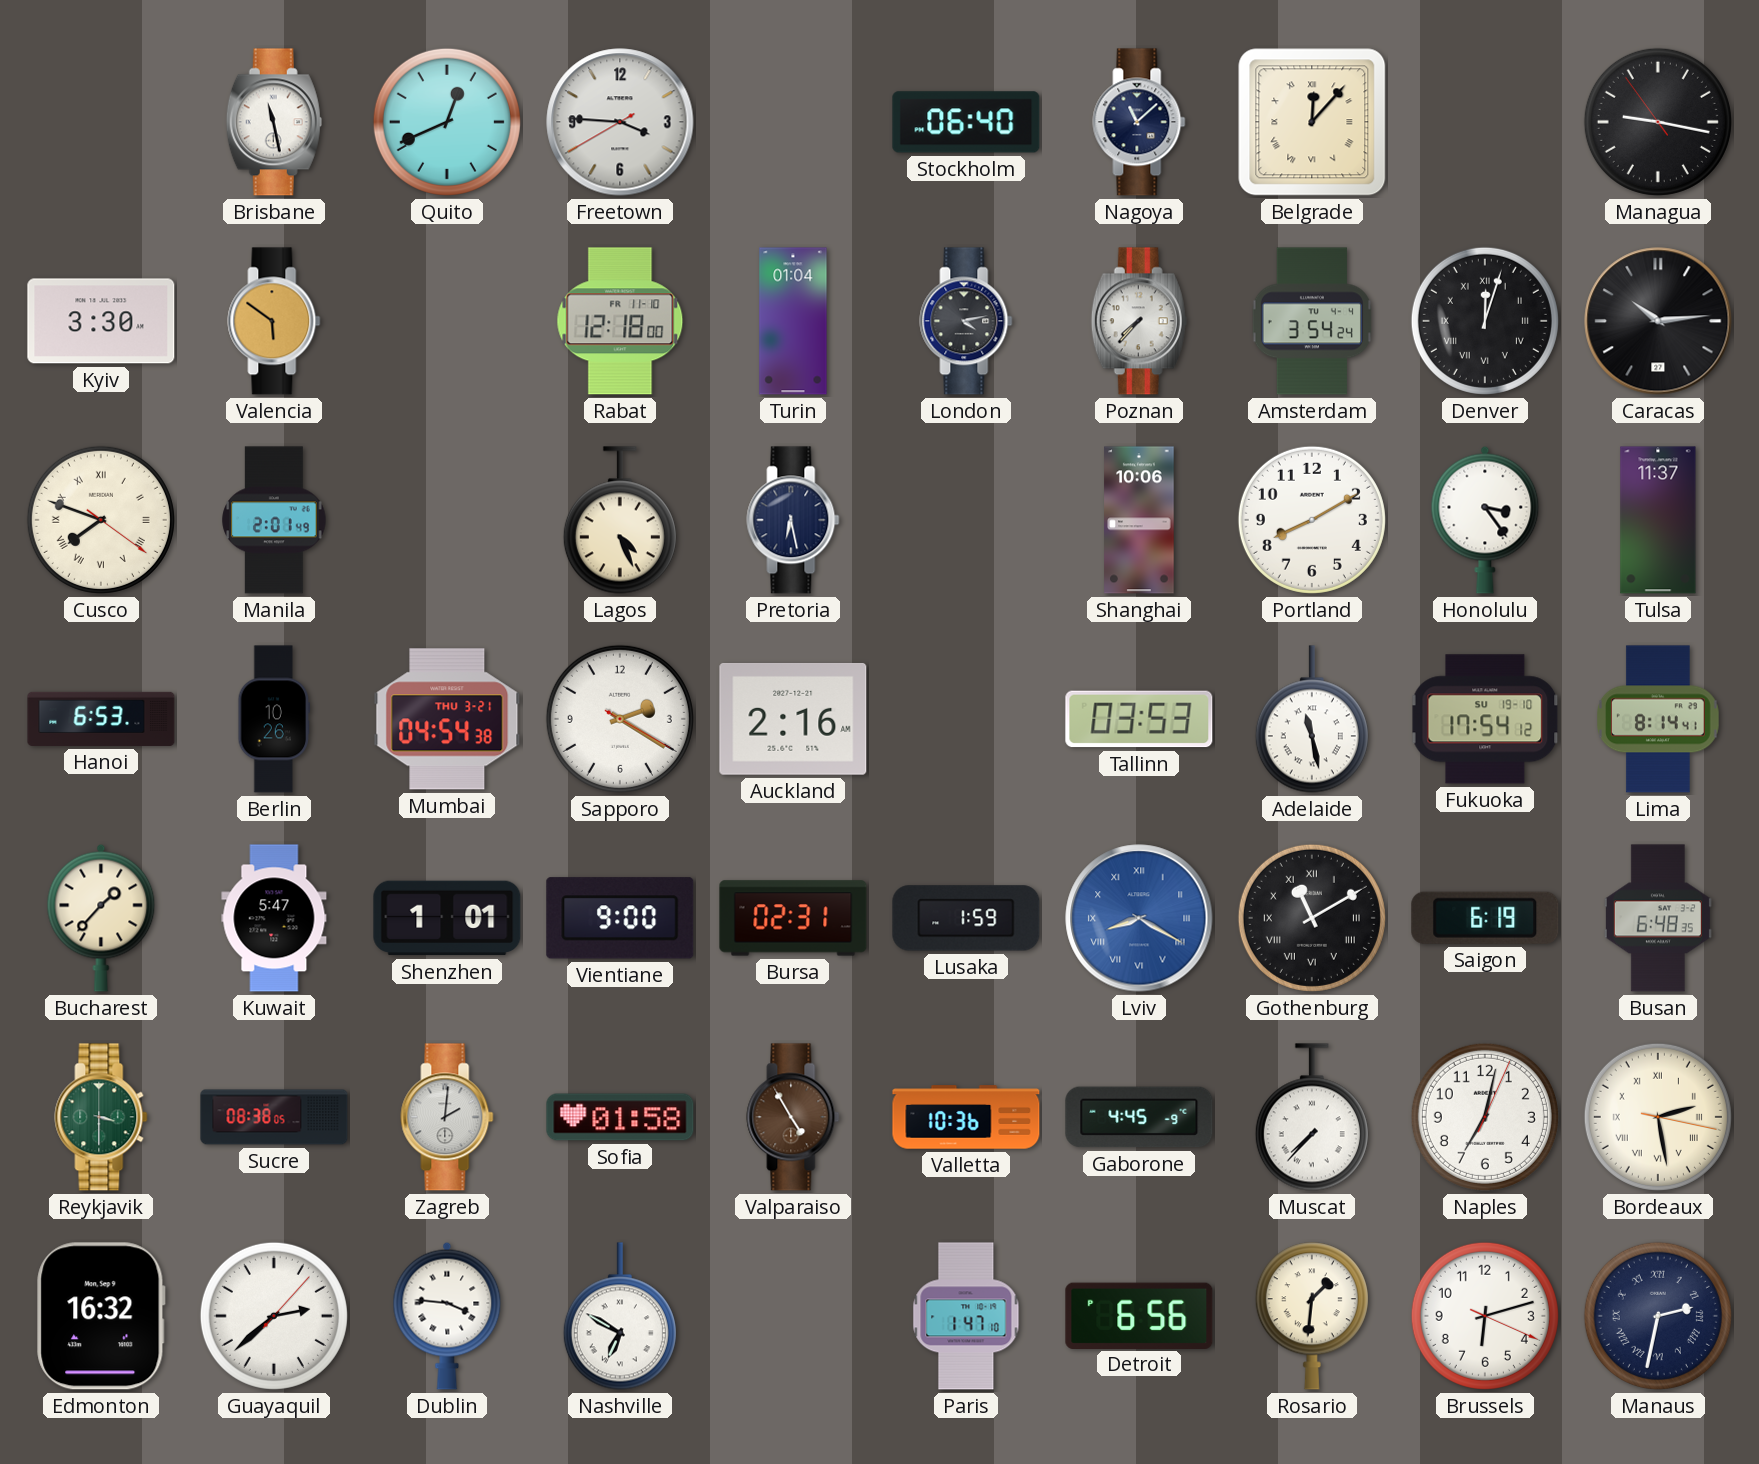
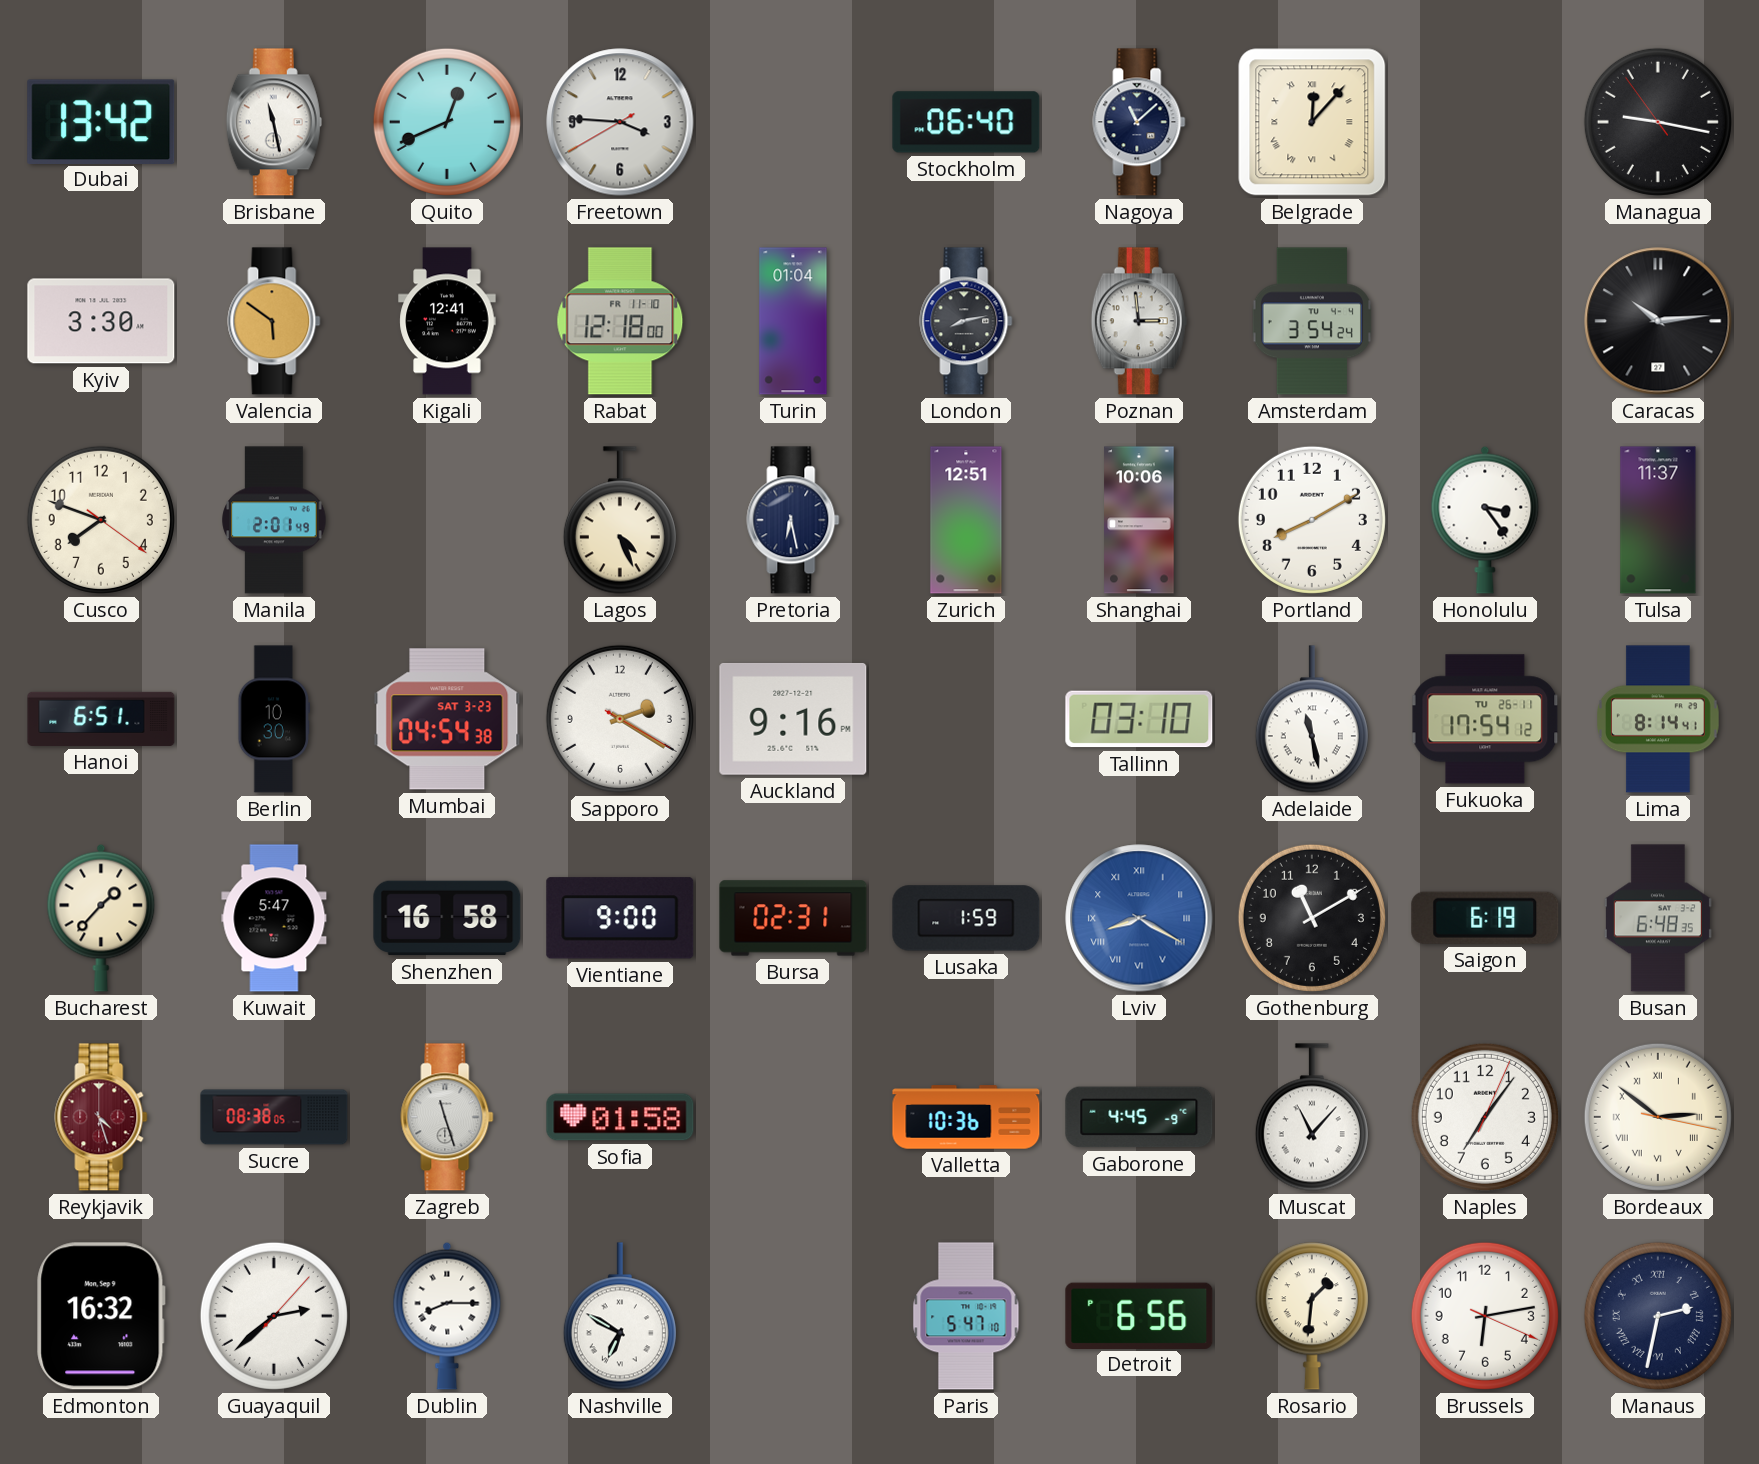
Dubai: none -> 13:42
Kigali: none -> 12:41
London: 4:13 -> 8:13
Poznan: 7:37 -> 2:59
Denver: 12:03 -> none
Cusco numerals: Roman -> Arabic
Zurich: none -> 12:51
Hanoi: 6:53 -> 6:51
Berlin: 10:26 -> 10:30
Mumbai date: THU 3-21 -> SAT 3-23
Auckland: 2:16 -> 9:16
Tallinn: 03:53 -> 03:10
Fukuoka date: SU 19-10 -> TU 26-11
Shenzhen: 1:01 -> 16:58
Gothenburg numerals: Roman -> Arabic
Reykjavik: 3:30 -> 4:27
Reykjavik dial: green -> burgundy
Zagreb: 2:01 -> 11:27
Valparaiso: 4:55 -> none
Muscat: 7:37 -> 11:07
Naples: 7:02 -> 7:06
Bordeaux: 2:28 -> 2:51
Dublin: 3:46 -> 8:15
Paris: 1:47 -> 5:47
Brussels: 6:12 -> 6:13
